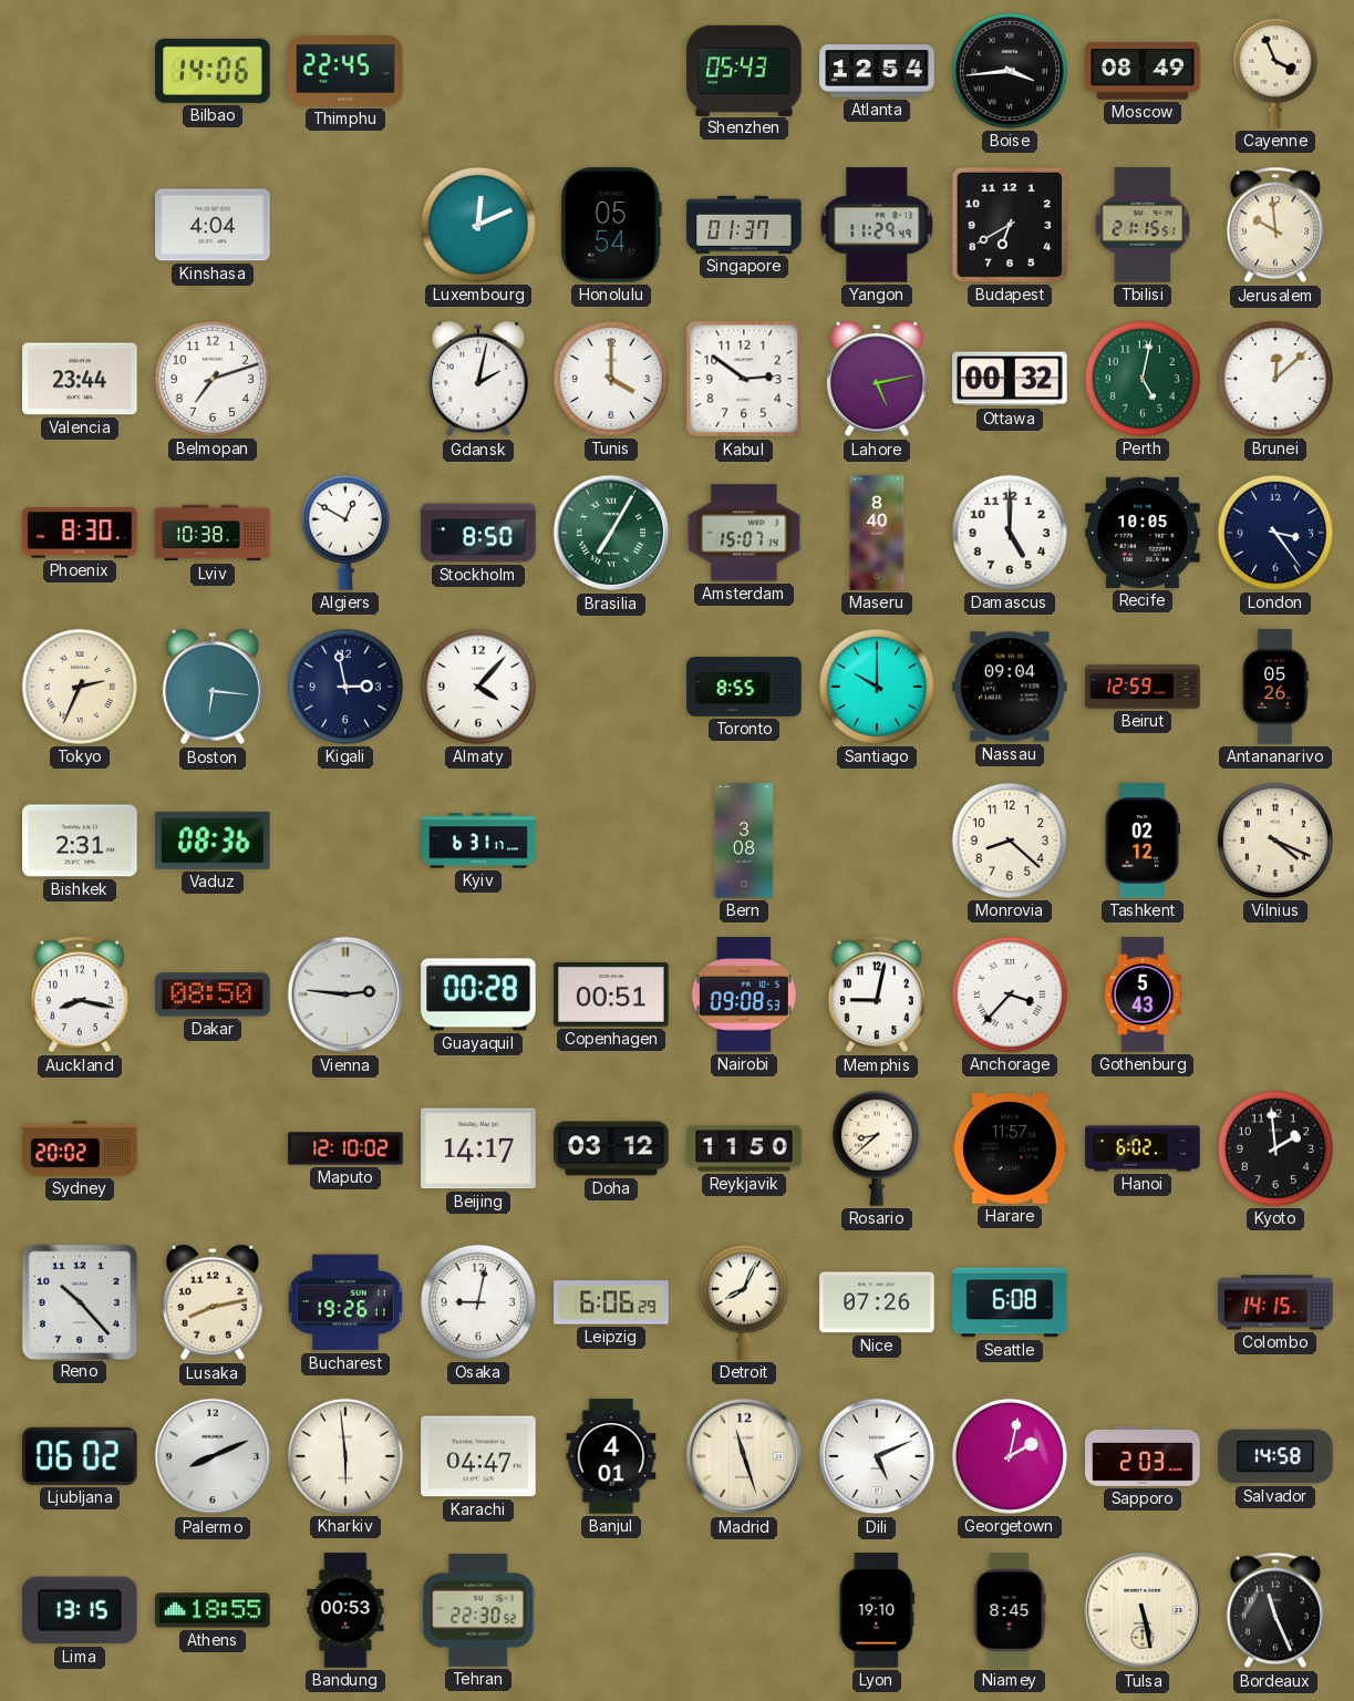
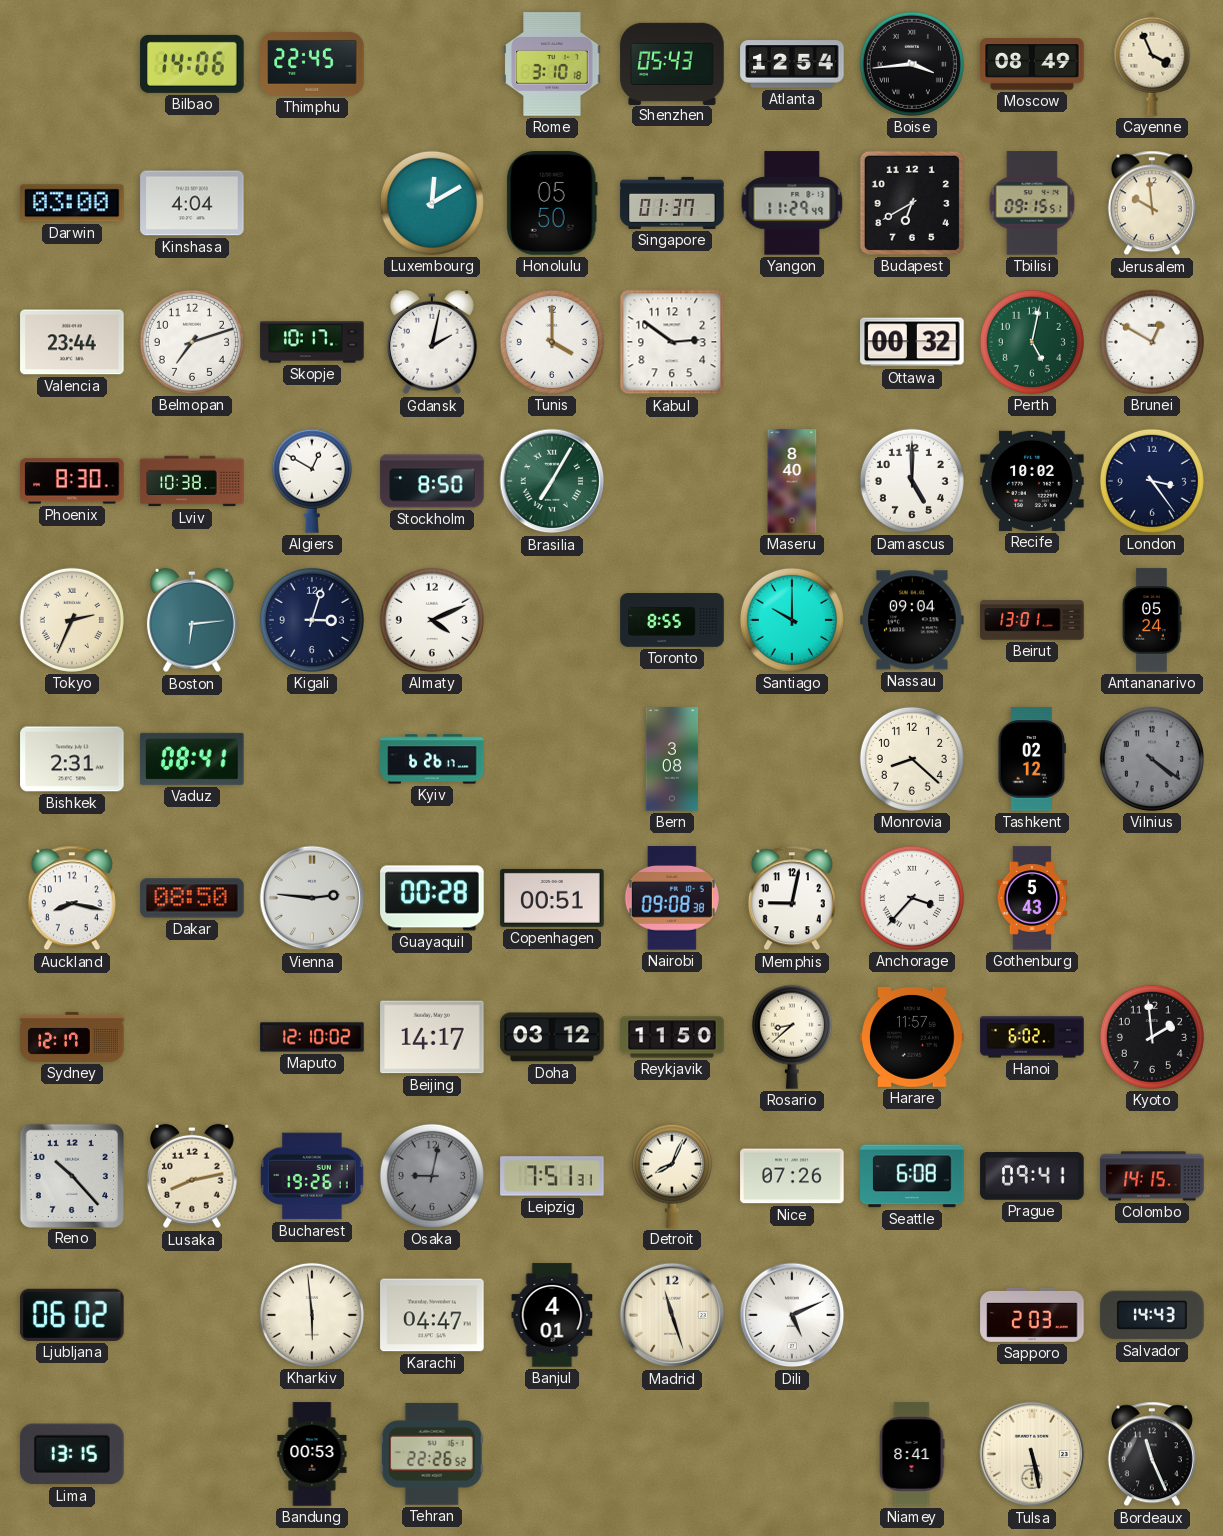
Rome: none -> 3:10
Darwin: none -> 03:00
Luxembourg: 12:11 -> 12:10
Honolulu: 05:54 -> 05:50
Tbilisi: 21:15 -> 09:15
Skopje: none -> 10:17
Lahore: 5:13 -> none
Brunei: 12:08 -> 12:50
Amsterdam: 15:07 -> none
Recife: 10:05 -> 10:02
Boston: 6:16 -> 6:14
Kigali: 2:58 -> 3:03
Almaty: 4:07 -> 4:11
Beirut: 12:59 -> 13:01
Antananarivo: 05:26 -> 05:24
Vaduz: 08:36 -> 08:41
Kyiv: 6:31 -> 6:26
Vilnius: 4:19 -> 4:21
Vilnius dial: cream -> grey
Nairobi: 09:08:53 -> 09:08:38
Sydney: 20:02 -> 12:17
Osaka dial: white -> grey
Leipzig: 6:06 -> 7:51
Prague: none -> 09:41
Palermo: 8:11 -> none
Georgetown: 2:02 -> none
Salvador: 14:58 -> 14:43
Athens: 18:55 -> none
Tehran: 22:30 -> 22:26
Lyon: 19:10 -> none
Niamey: 8:45 -> 8:41
